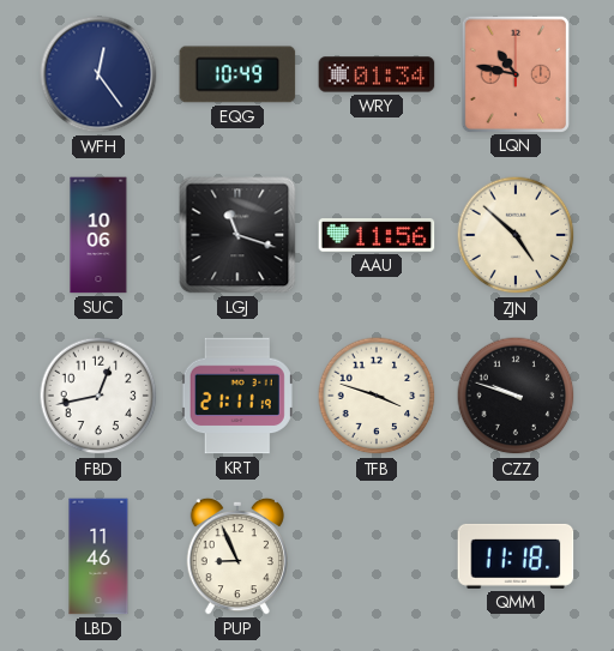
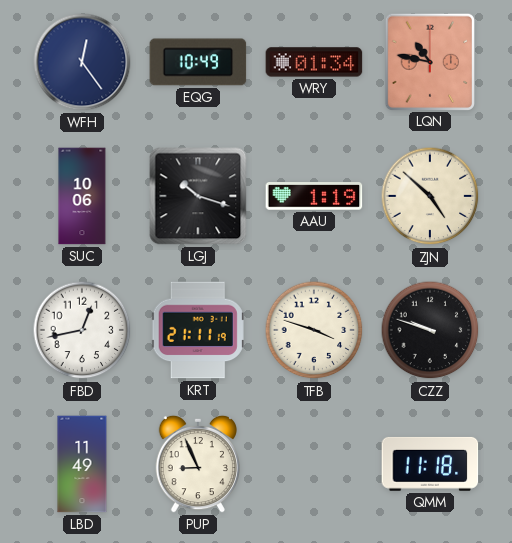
LGJ: 11:18 -> 10:18
AAU: 11:56 -> 1:19
LBD: 11:46 -> 11:49
